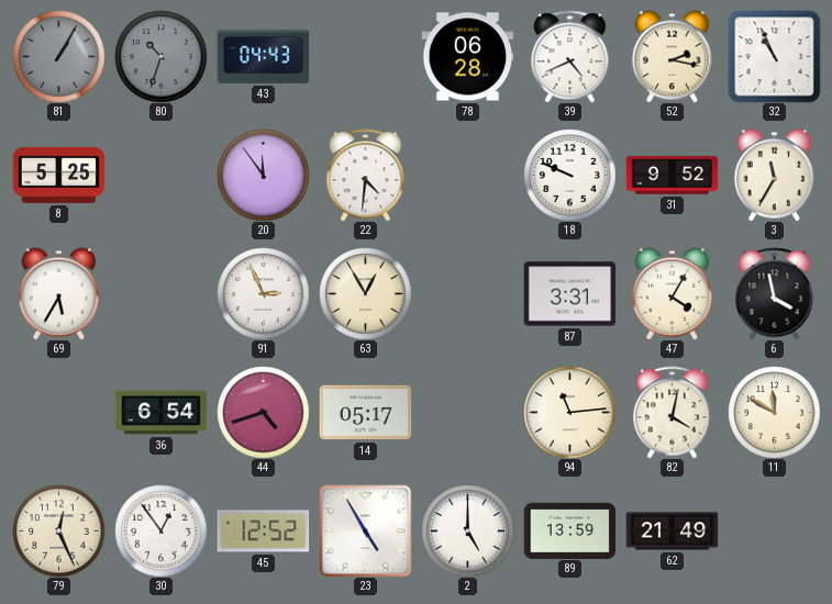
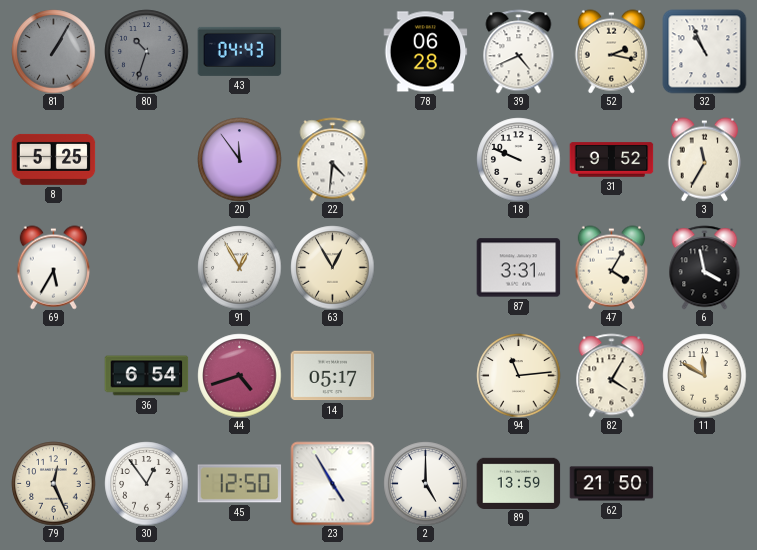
91: 2:56 -> 12:55
82: 4:02 -> 4:05
45: 12:52 -> 12:50
62: 21:49 -> 21:50
